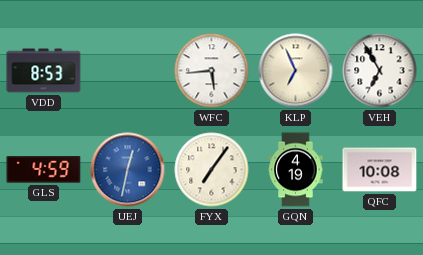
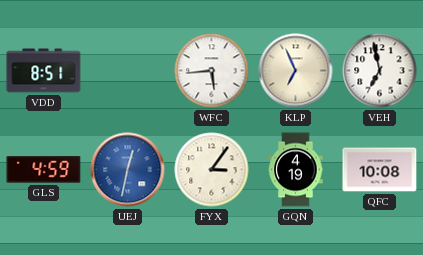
VDD: 8:53 -> 8:51
VEH: 6:55 -> 6:58
FYX: 7:06 -> 3:06
